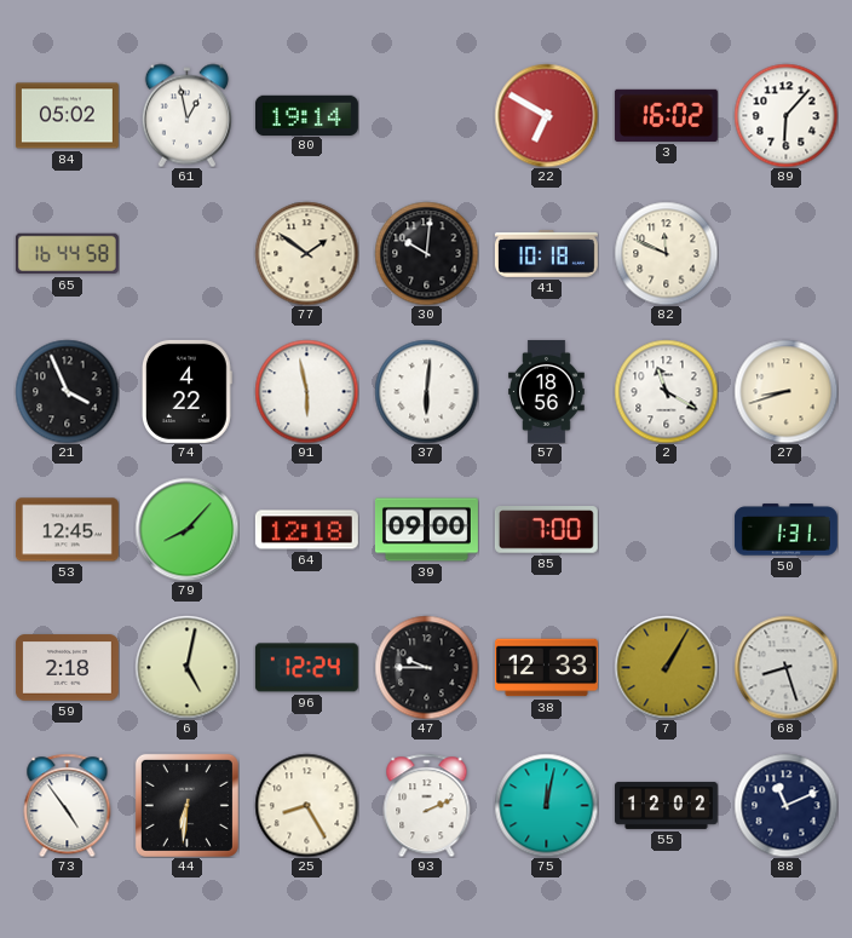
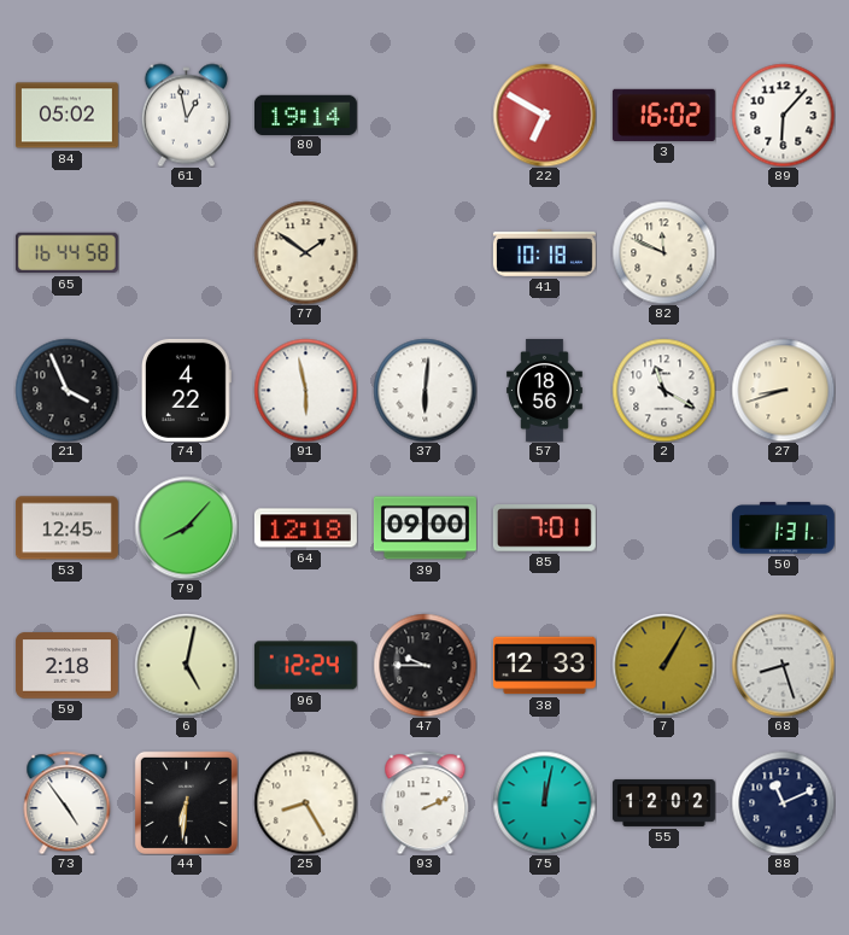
30: 10:01 -> none
85: 7:00 -> 7:01
